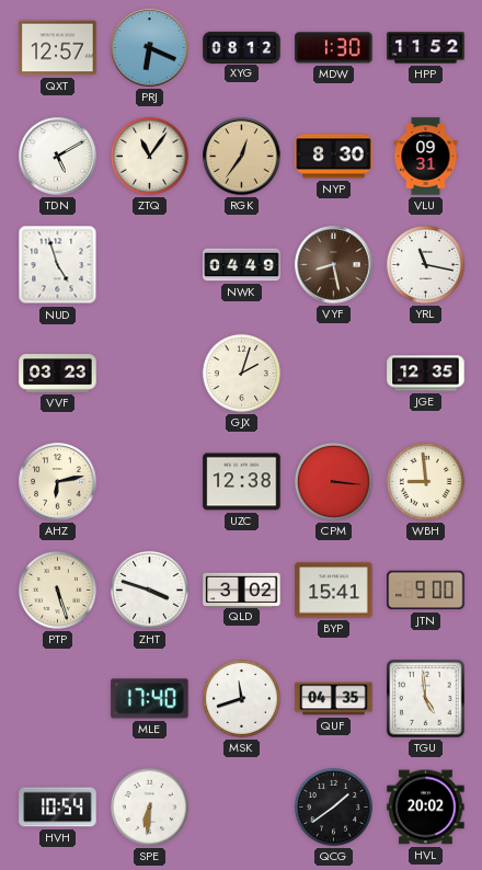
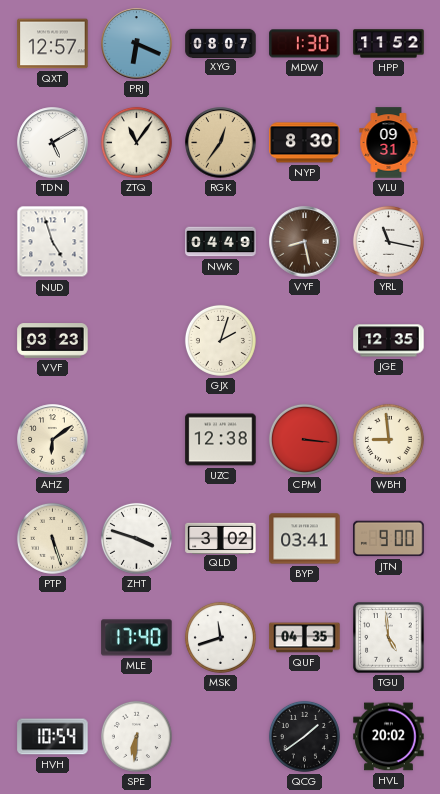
XYG: 08:12 -> 08:07
AHZ: 6:13 -> 6:09
BYP: 15:41 -> 03:41
